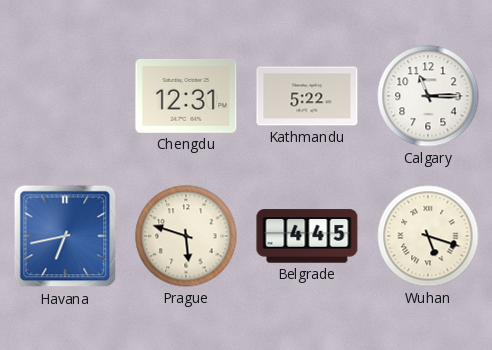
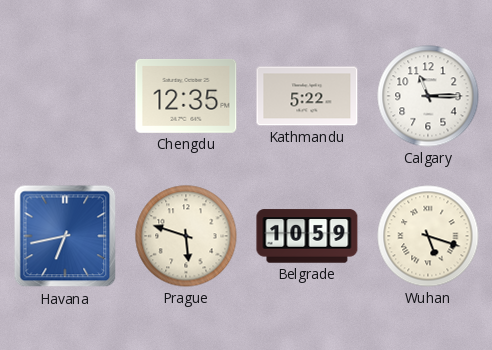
Chengdu: 12:31 -> 12:35
Belgrade: 4:45 -> 10:59
